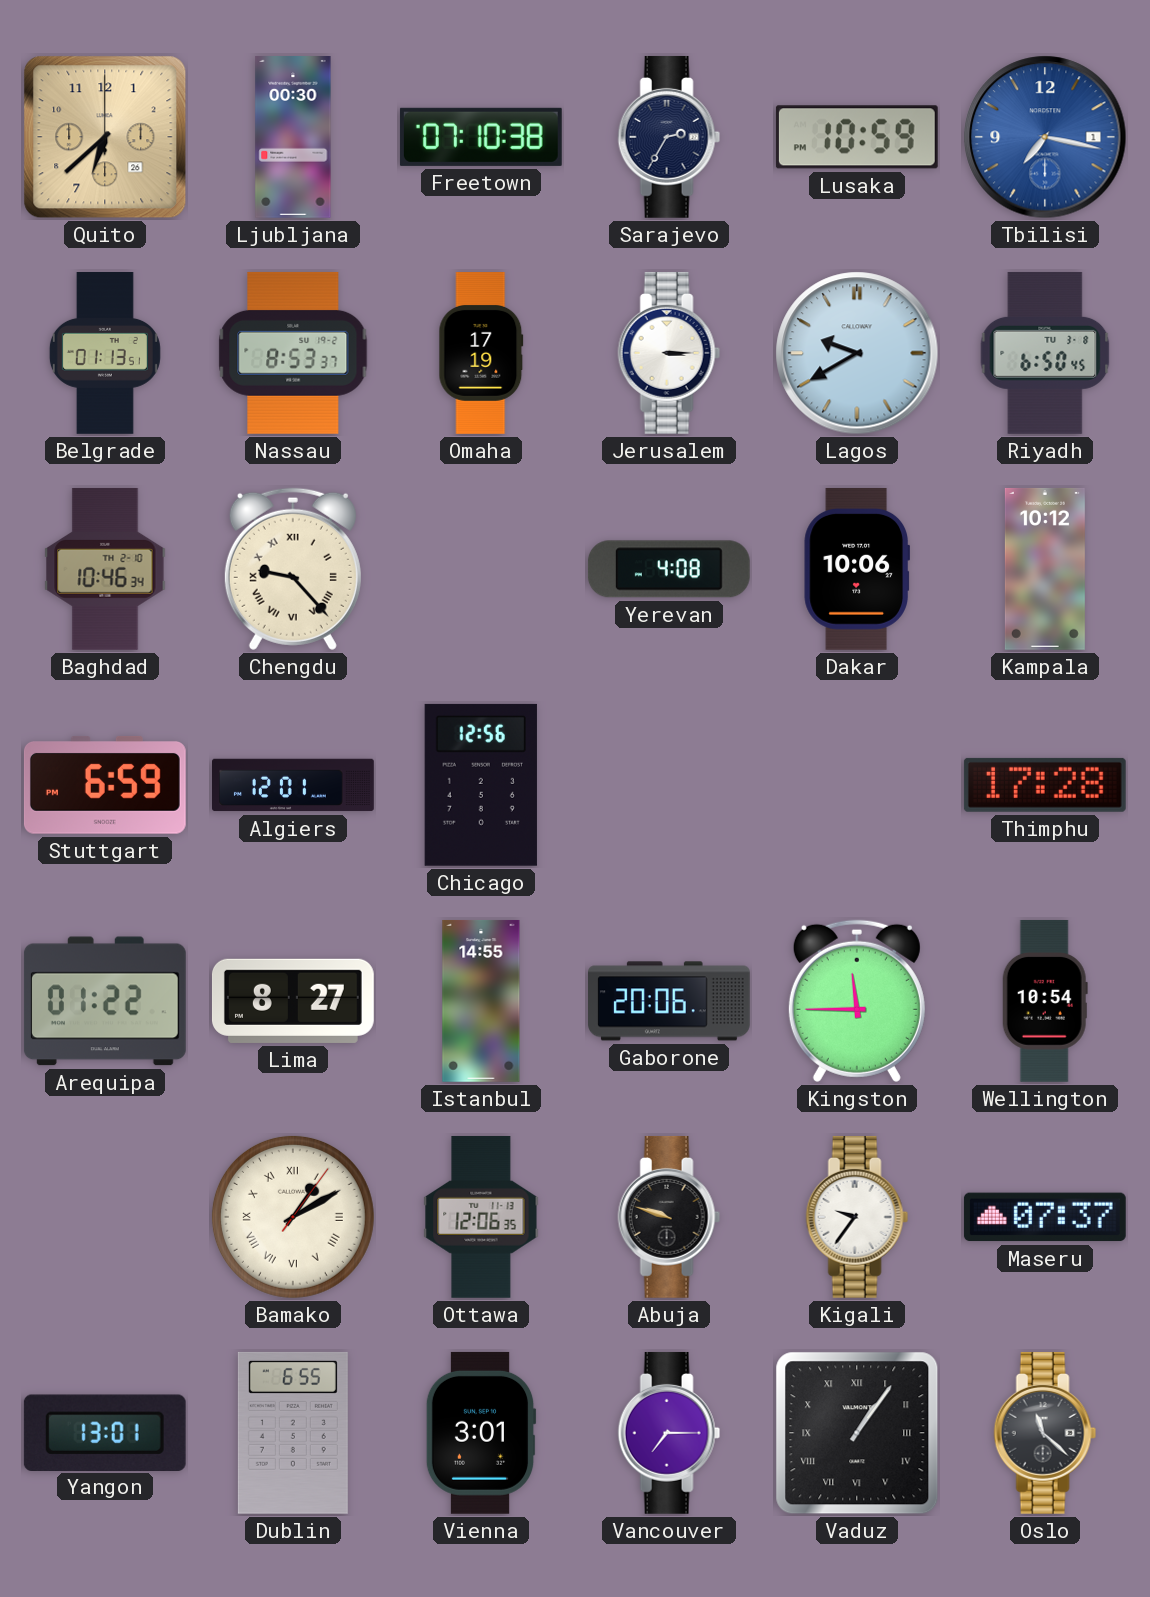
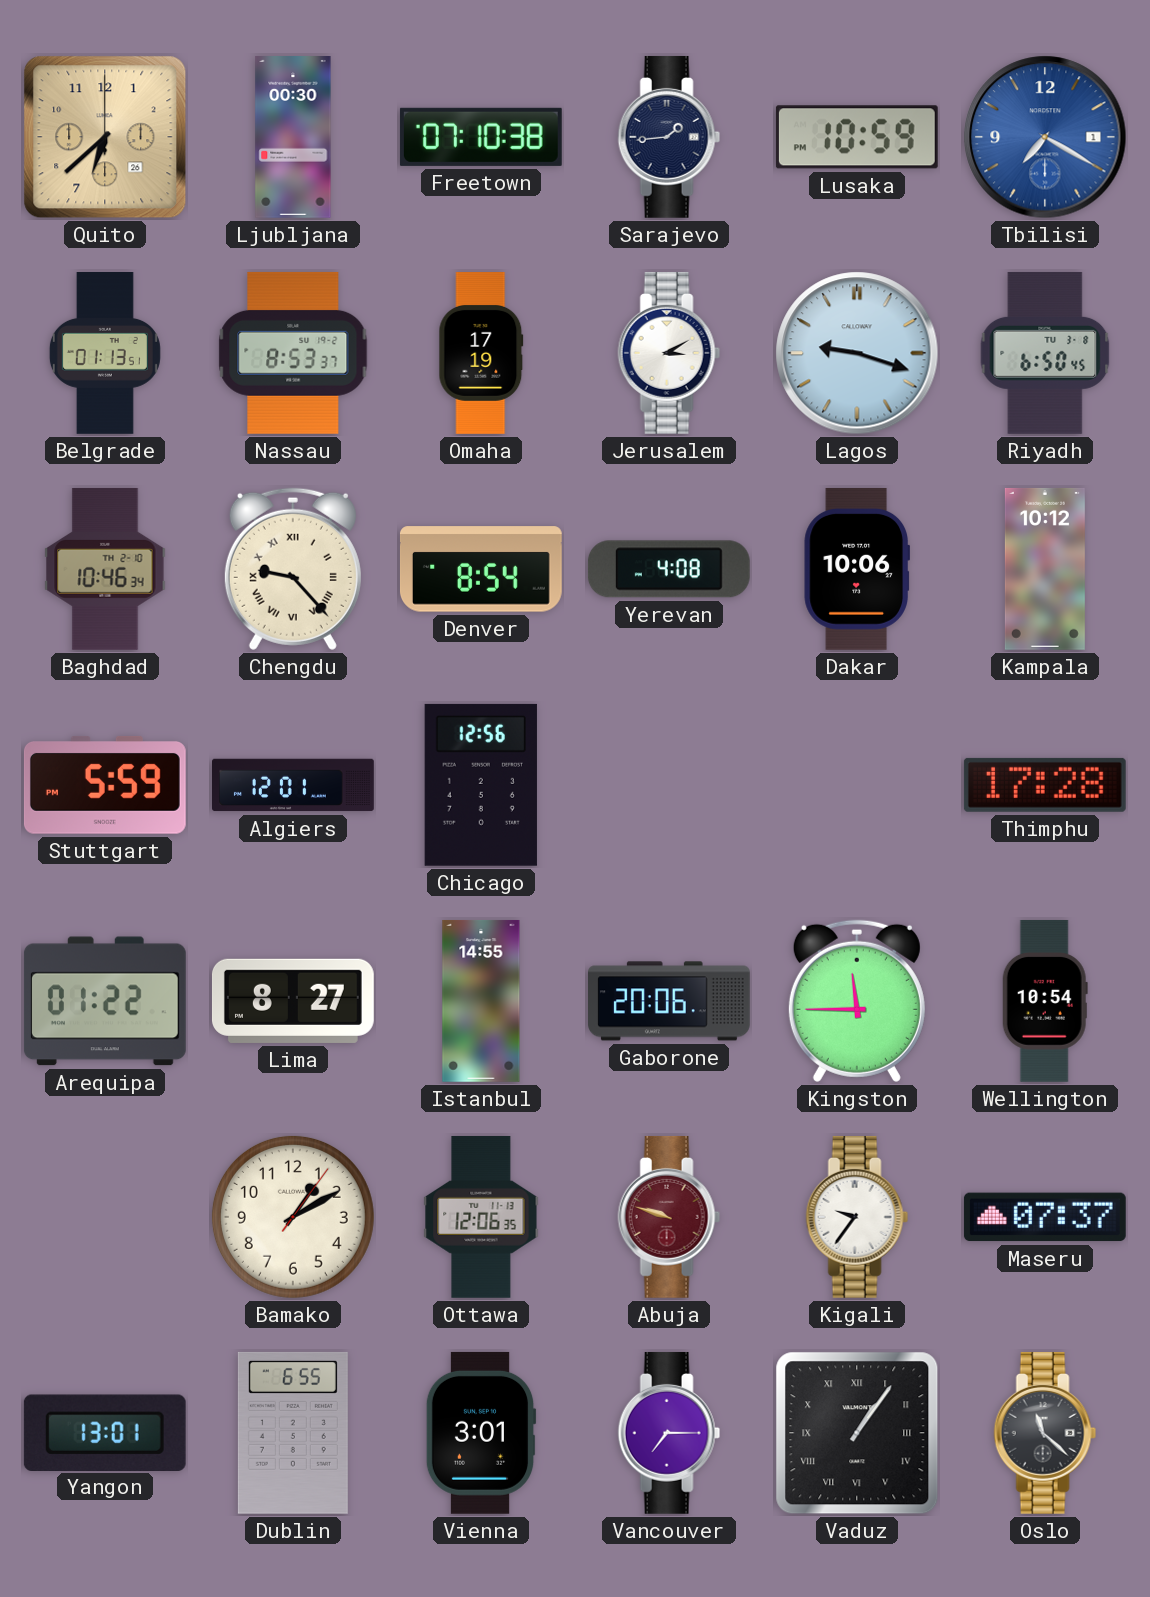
Sarajevo: 2:35 -> 1:44
Tbilisi: 7:17 -> 7:20
Jerusalem: 3:15 -> 3:10
Lagos: 9:40 -> 9:18
Denver: none -> 8:54
Stuttgart: 6:59 -> 5:59
Bamako numerals: Roman -> Arabic
Abuja dial: black -> burgundy
